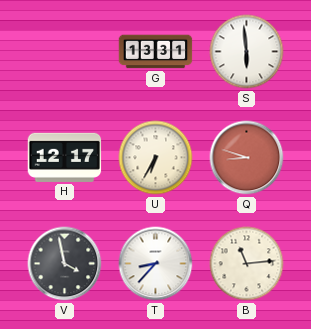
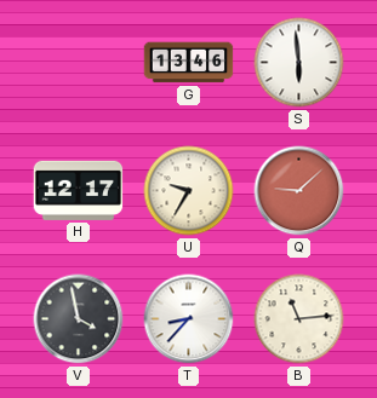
G: 13:31 -> 13:46
U: 6:35 -> 9:35
Q: 8:48 -> 9:08
